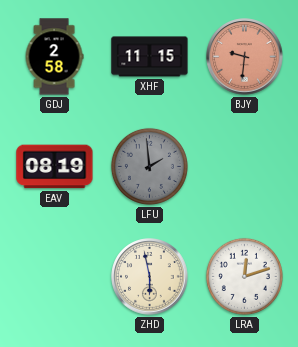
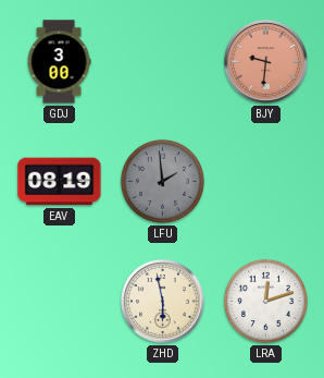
GDJ: 2:58 -> 3:00
XHF: 11:15 -> none
